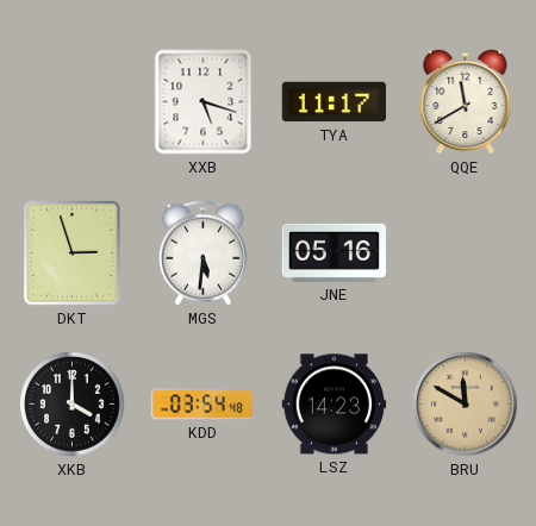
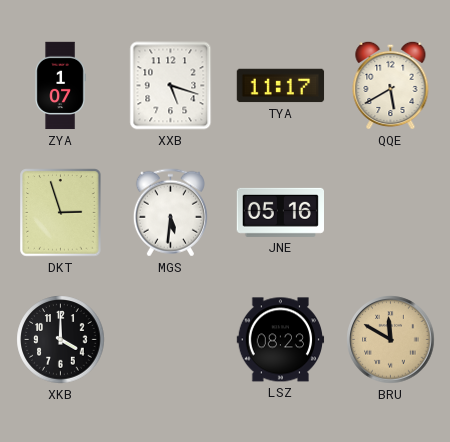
ZYA: none -> 1:07
QQE: 11:40 -> 5:40
KDD: 03:54 -> none
LSZ: 14:23 -> 08:23
